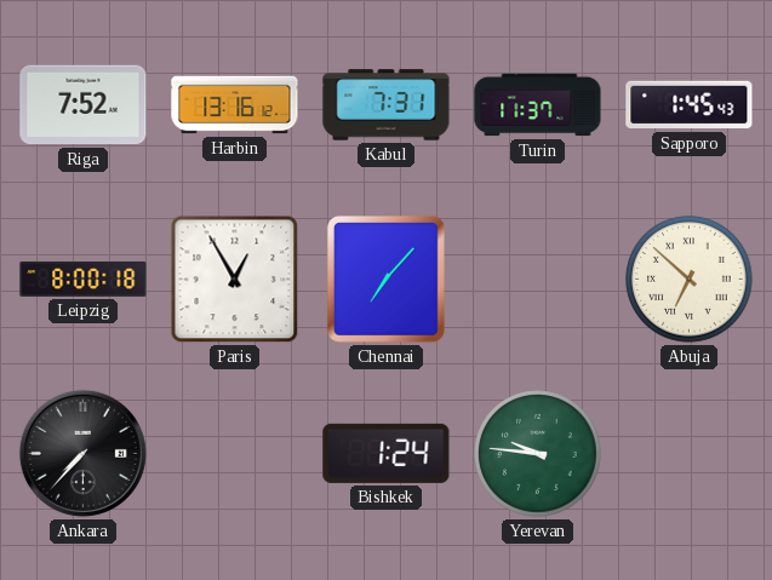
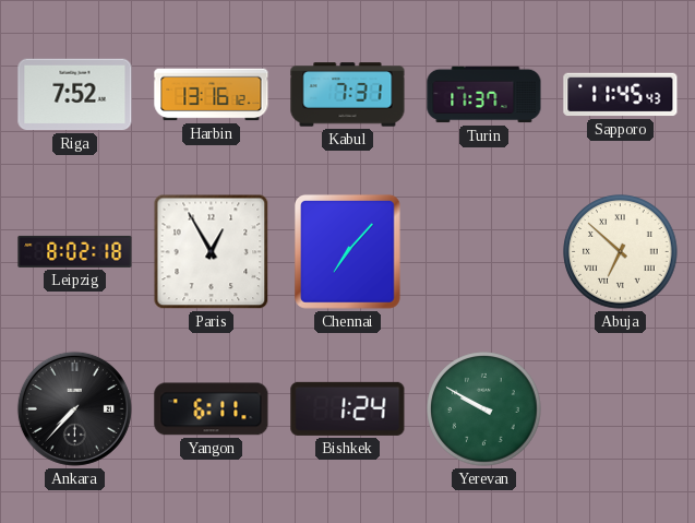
Sapporo: 1:45 -> 11:45
Leipzig: 8:00 -> 8:02
Yangon: none -> 6:11
Yerevan: 9:46 -> 9:50
